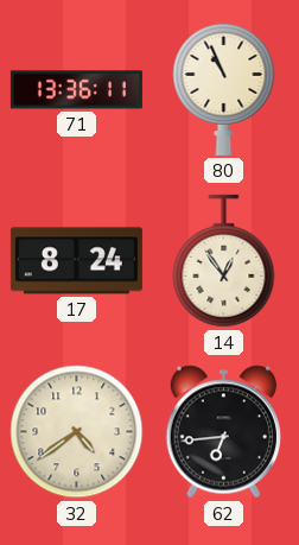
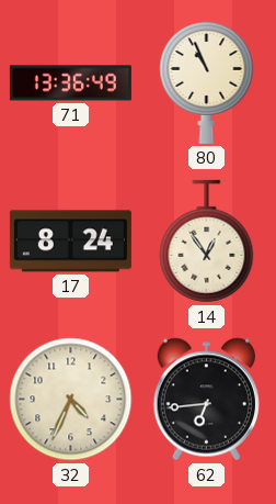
71: 13:36:11 -> 13:36:49
32: 4:39 -> 4:34
